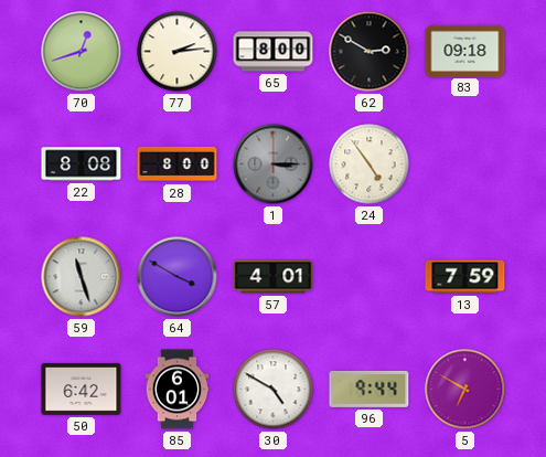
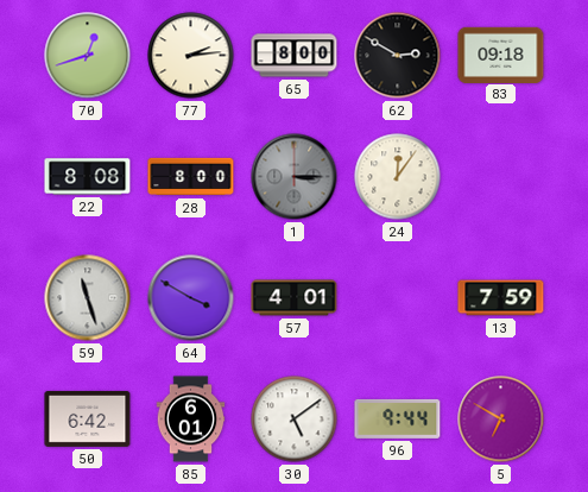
24: 4:54 -> 12:06
30: 4:50 -> 5:09
